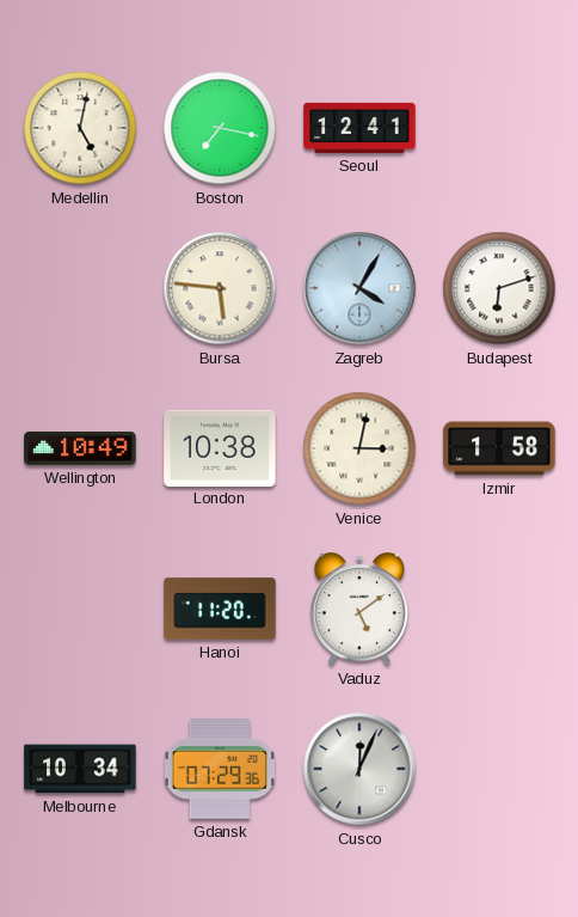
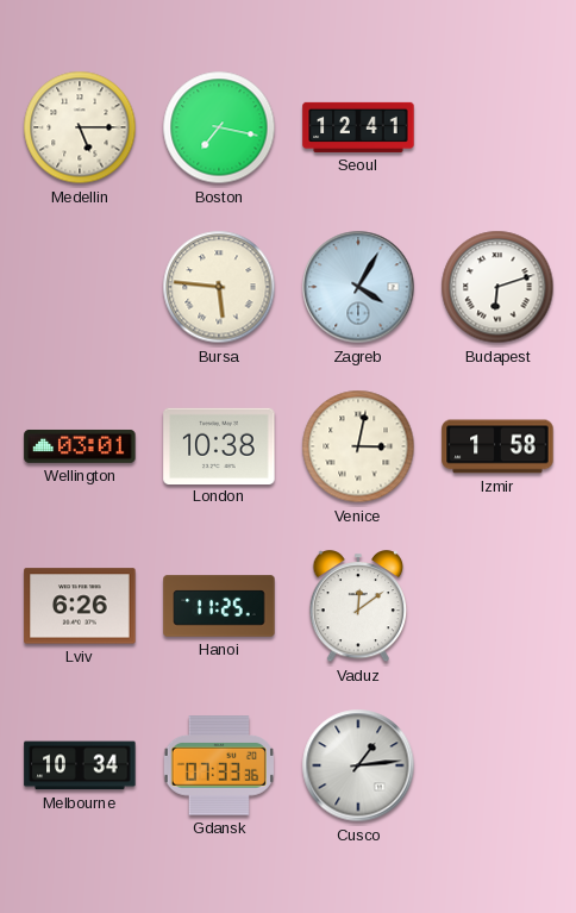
Medellin: 5:02 -> 5:15
Wellington: 10:49 -> 03:01
Lviv: none -> 6:26
Hanoi: 11:20 -> 11:25
Vaduz: 5:09 -> 12:09
Gdansk: 07:29 -> 07:33
Cusco: 12:04 -> 1:14
